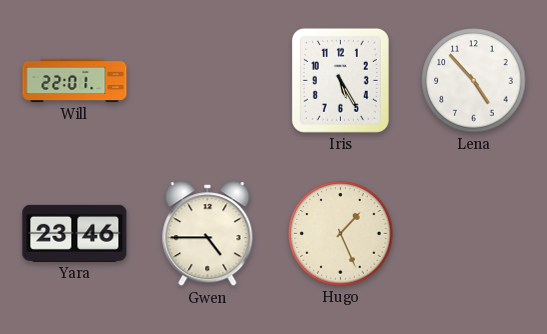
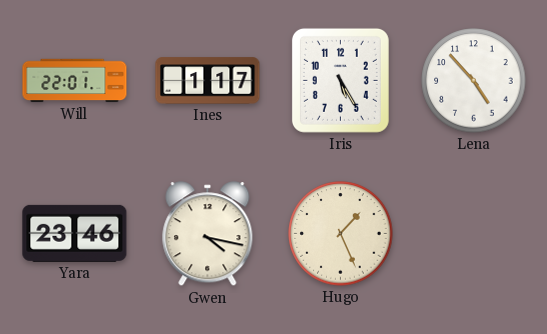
Ines: none -> 1:17
Gwen: 4:45 -> 4:17
